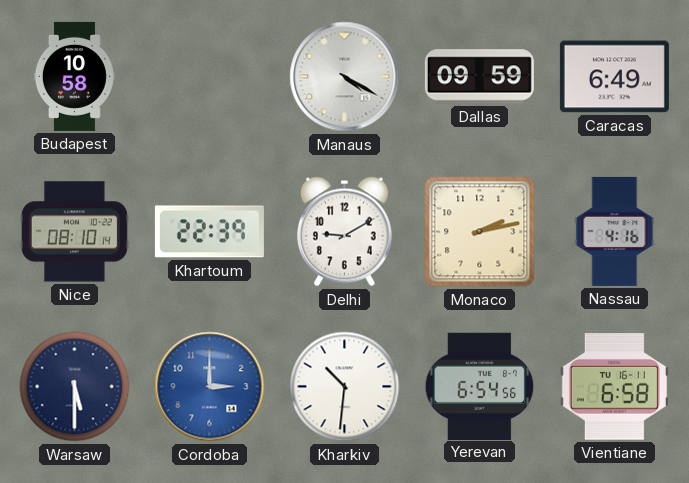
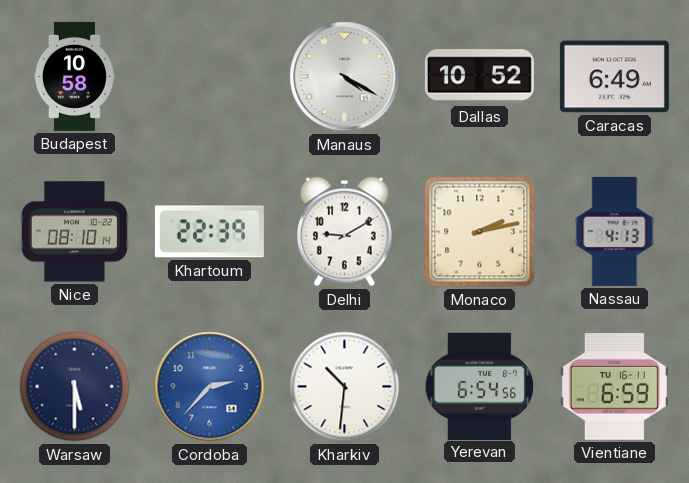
Dallas: 09:59 -> 10:52
Nassau: 4:16 -> 4:13
Cordoba: 3:00 -> 2:37
Vientiane: 6:58 -> 6:59
